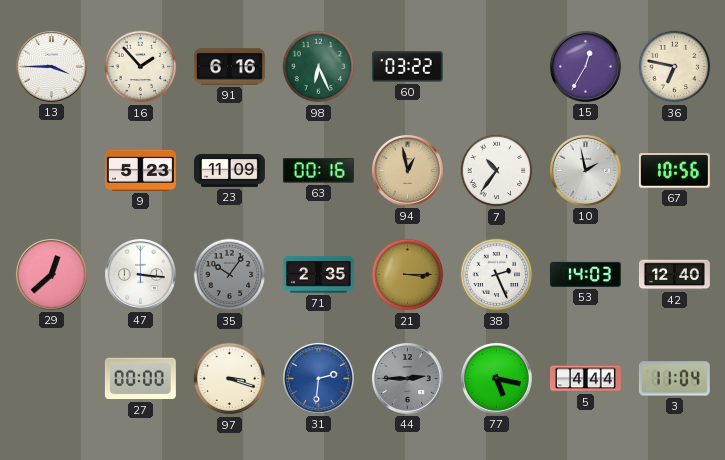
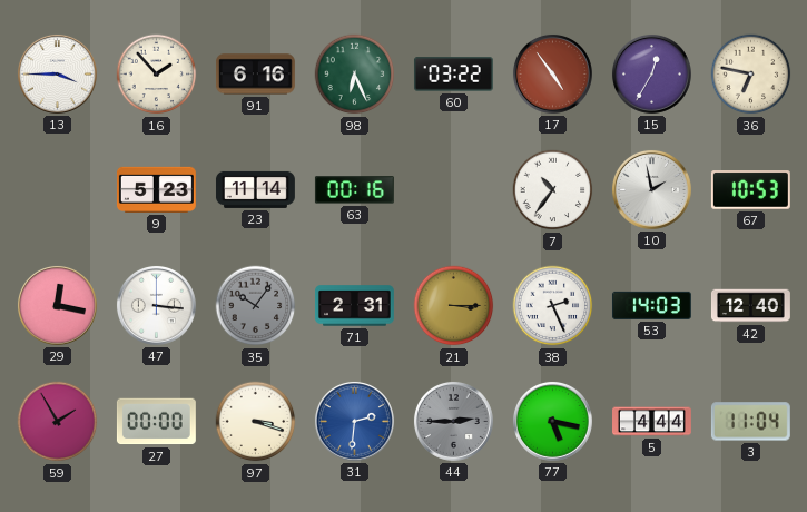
17: none -> 4:54
23: 11:09 -> 11:14
94: 12:58 -> none
67: 10:56 -> 10:53
29: 12:38 -> 12:17
71: 2:35 -> 2:31
59: none -> 1:55
